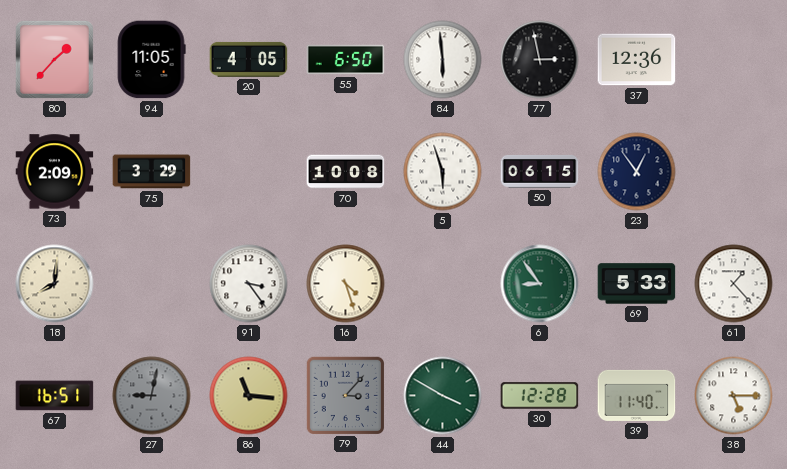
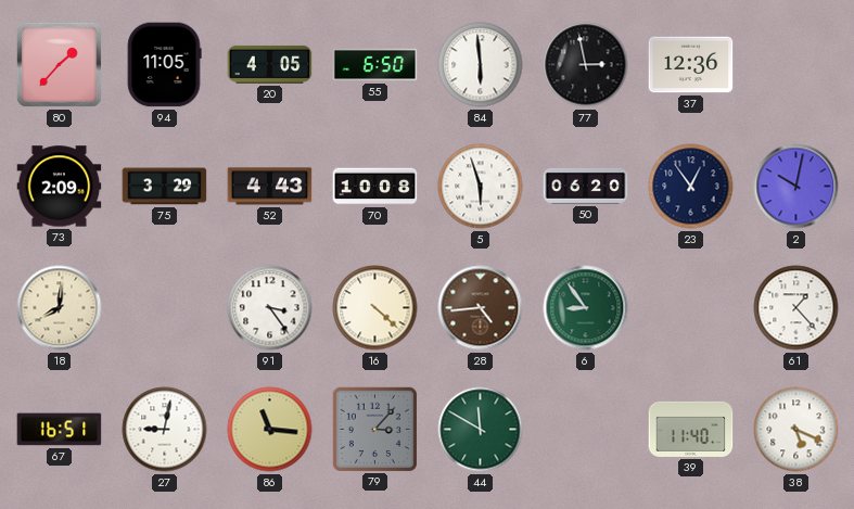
52: none -> 4:43
50: 06:15 -> 06:20
2: none -> 10:02
16: 4:27 -> 4:22
28: none -> 4:44
69: 5:33 -> none
27 dial: grey -> white
44: 3:50 -> 11:50
30: 12:28 -> none
38: 5:15 -> 5:19
